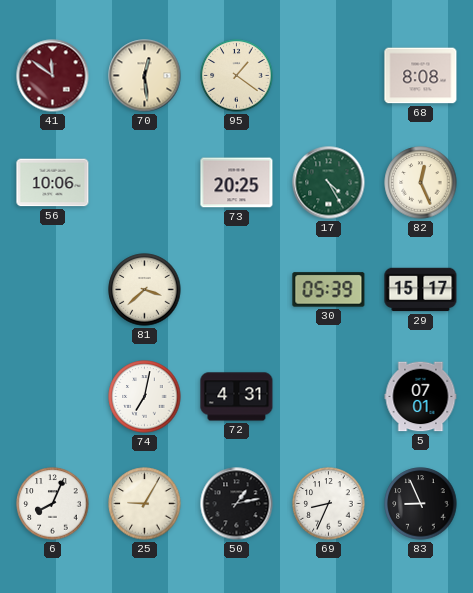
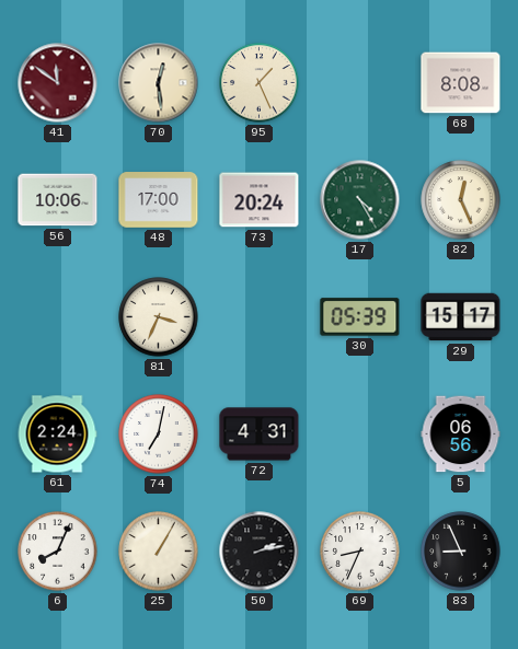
95: 1:21 -> 1:26
48: none -> 17:00
73: 20:25 -> 20:24
81: 3:38 -> 3:34
61: none -> 2:24
5: 07:01 -> 06:56
25: 9:05 -> 1:05
50: 1:13 -> 2:13
